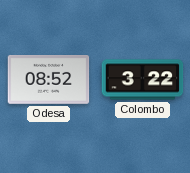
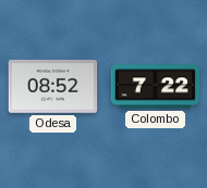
Colombo: 3:22 -> 7:22
